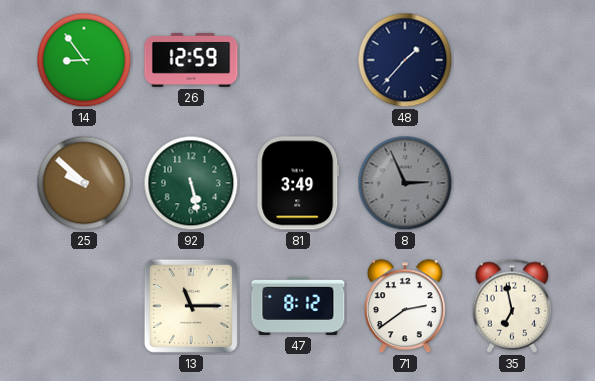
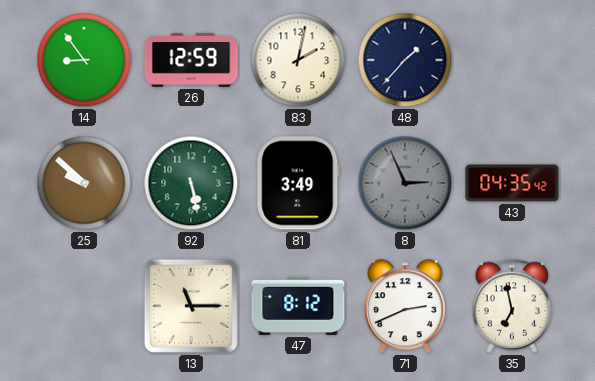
83: none -> 2:02
43: none -> 04:35
71: 2:39 -> 2:41
